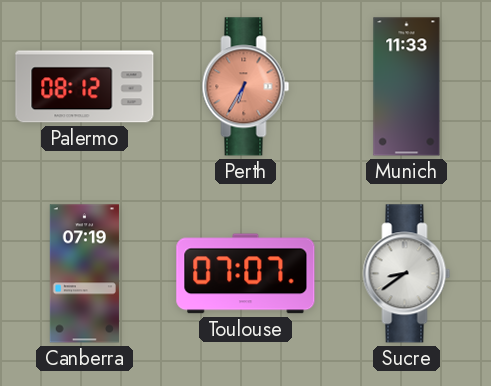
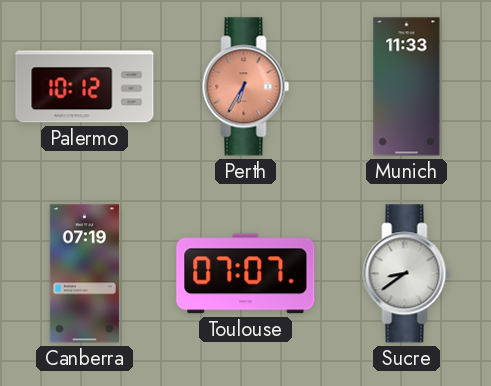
Palermo: 08:12 -> 10:12
